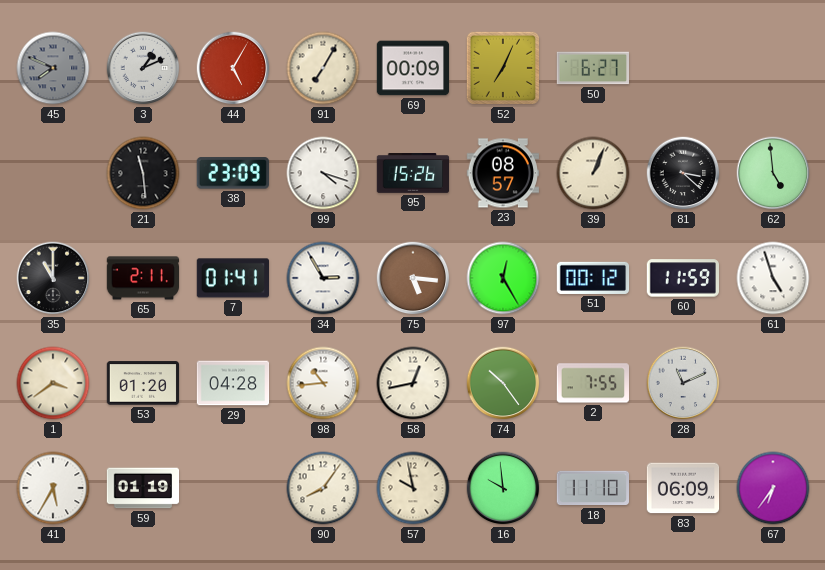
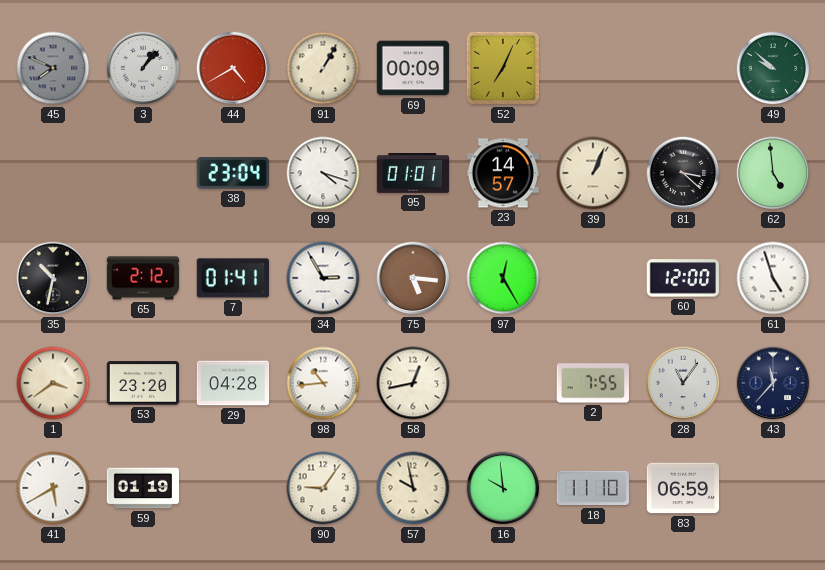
3: 1:11 -> 1:07
44: 5:05 -> 4:40
91: 7:05 -> 1:05
50: 6:27 -> none
49: none -> 9:52
21: 11:29 -> none
38: 23:09 -> 23:04
95: 15:26 -> 01:01
23: 08:57 -> 14:57
35: 11:00 -> 10:32
65: 2:11 -> 2:12
51: 00:12 -> none
60: 11:59 -> 12:00
53: 01:20 -> 23:20
74: 10:24 -> none
28: 11:11 -> 11:06
43: none -> 11:37
41: 5:35 -> 5:40
90: 8:06 -> 9:06
83: 06:09 -> 06:59
67: 6:36 -> none
